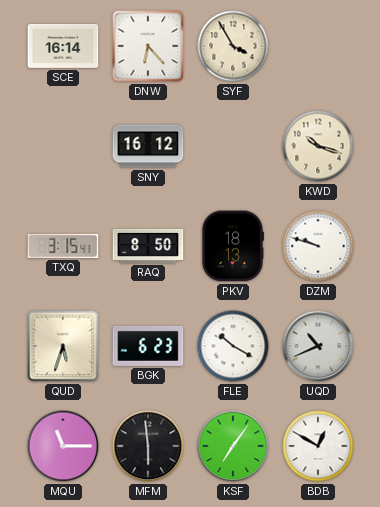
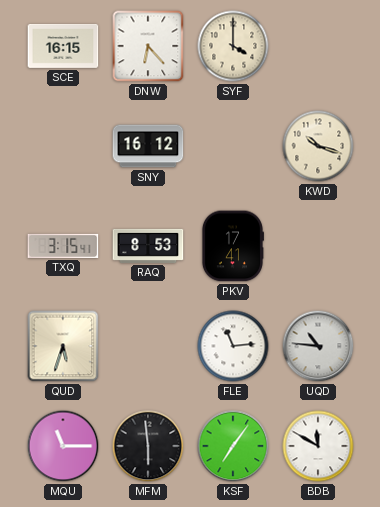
SCE: 16:14 -> 16:15
SYF: 3:55 -> 4:00
RAQ: 8:50 -> 8:53
PKV: 18:13 -> 17:41
DZM: 9:48 -> none
BGK: 6:23 -> none
FLE: 10:20 -> 11:14
UQD: 10:41 -> 10:46
BDB: 12:50 -> 11:50
